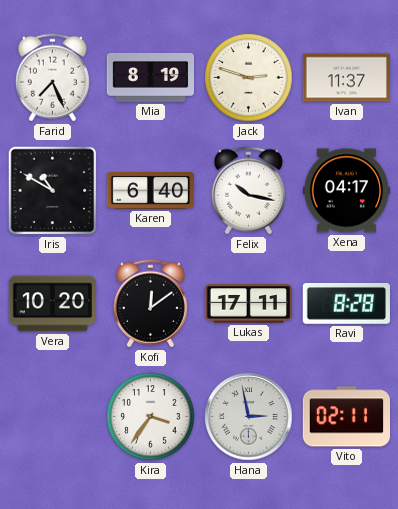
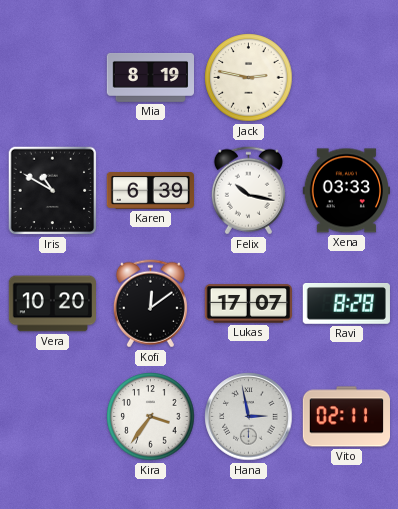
Farid: 7:26 -> none
Jack: 2:48 -> 2:47
Ivan: 11:37 -> none
Karen: 6:40 -> 6:39
Xena: 04:17 -> 03:33
Lukas: 17:11 -> 17:07
